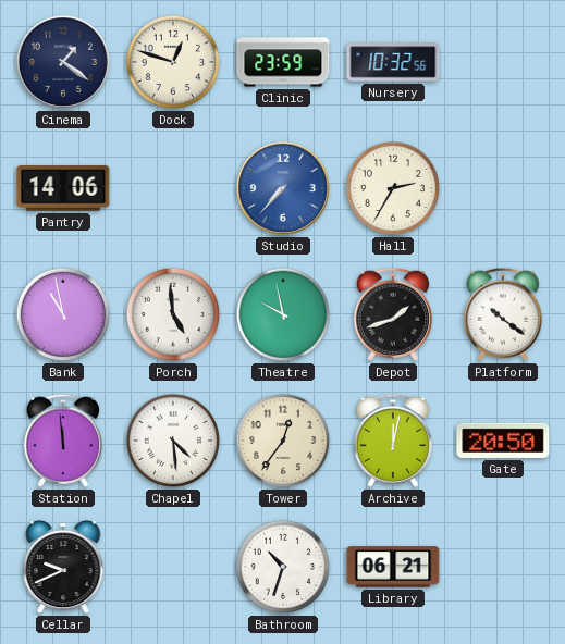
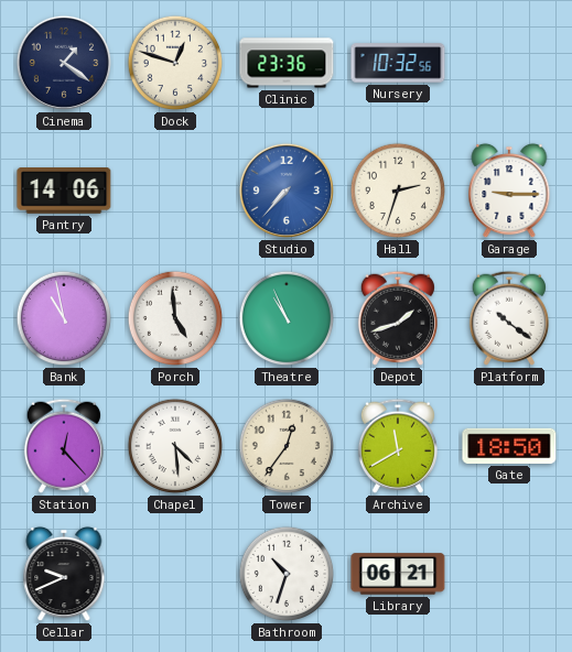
Clinic: 23:59 -> 23:36
Hall: 2:35 -> 2:33
Garage: none -> 9:15
Theatre: 9:58 -> 10:56
Station: 11:59 -> 12:23
Archive: 12:02 -> 11:40
Gate: 20:50 -> 18:50
